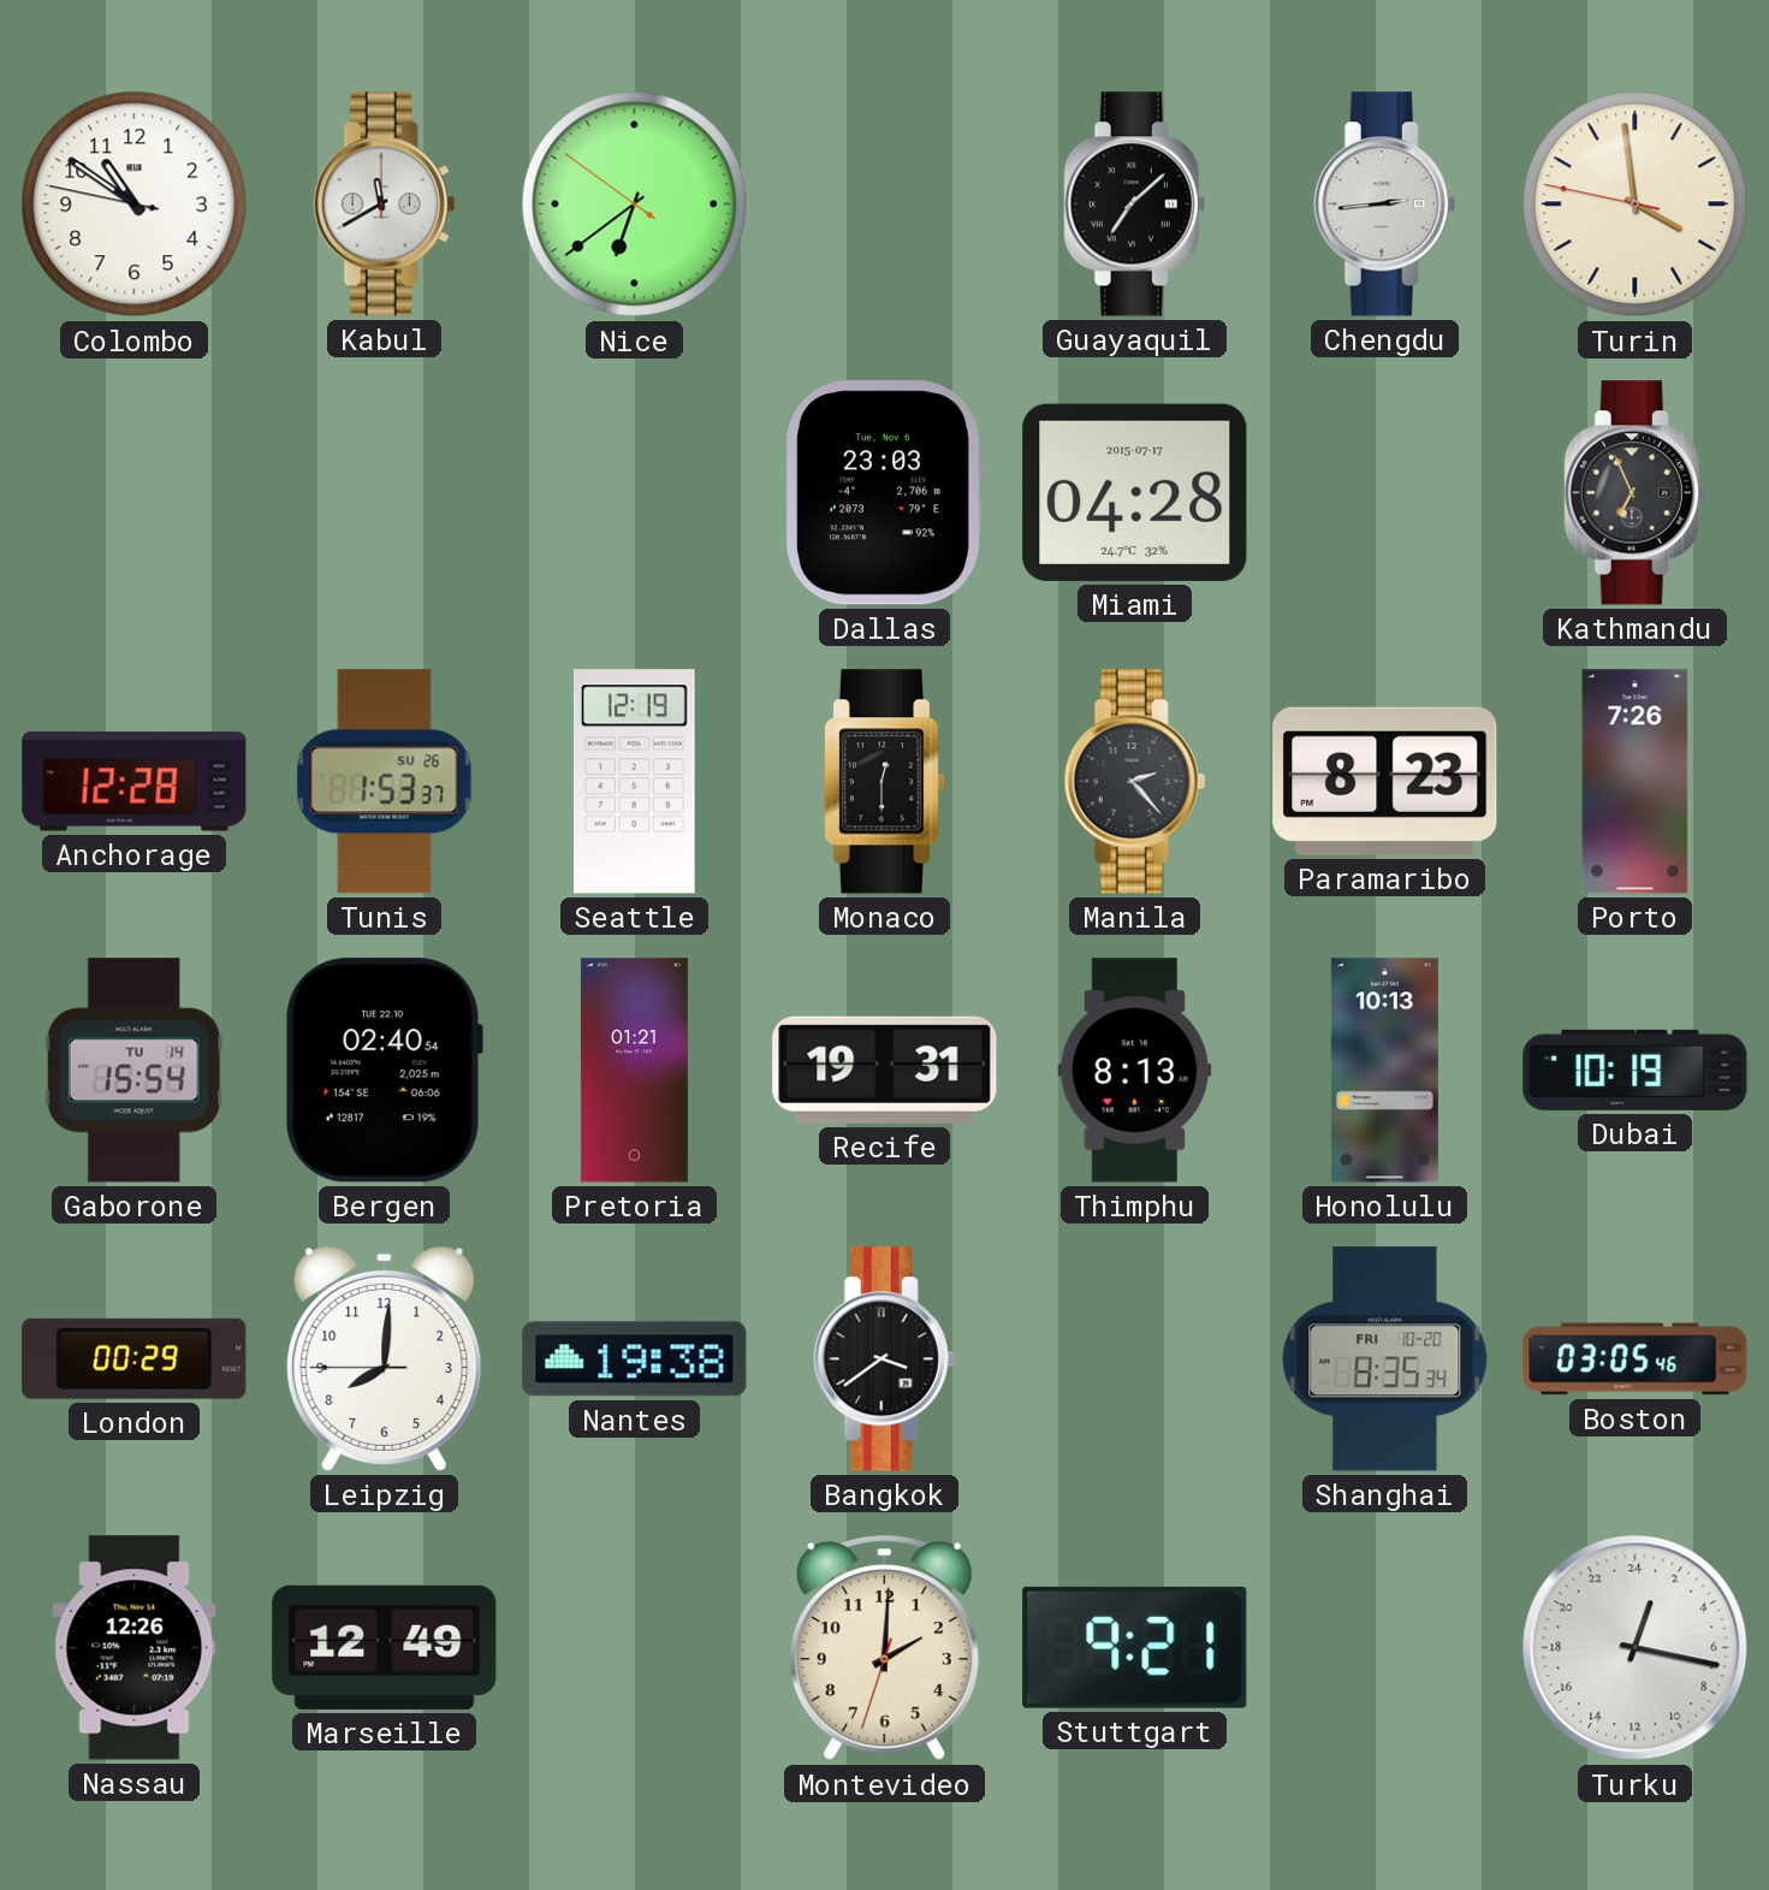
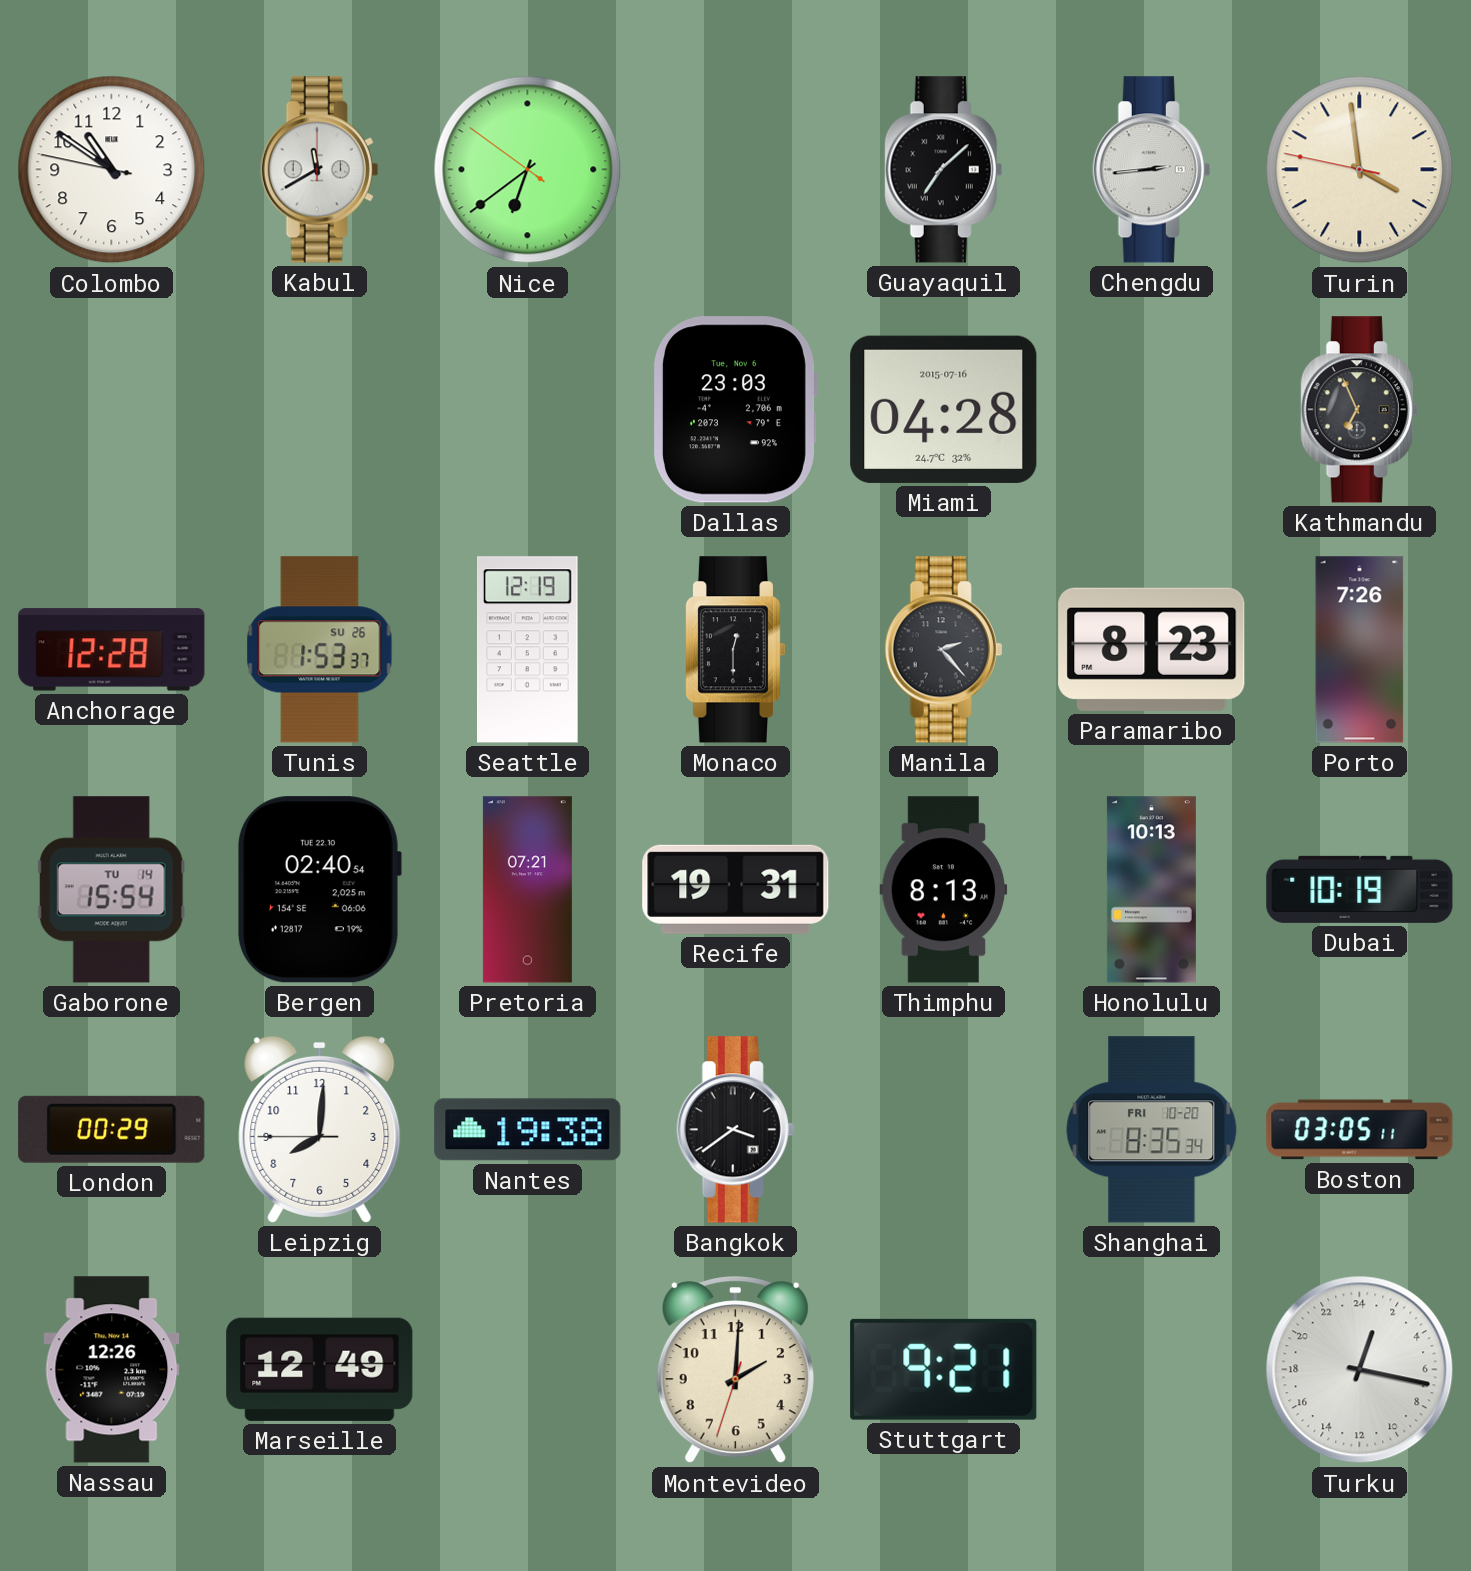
Miami date: 2015-07-17 -> 2015-07-16
Pretoria: 01:21 -> 07:21
Boston: 03:05:46 -> 03:05:11
